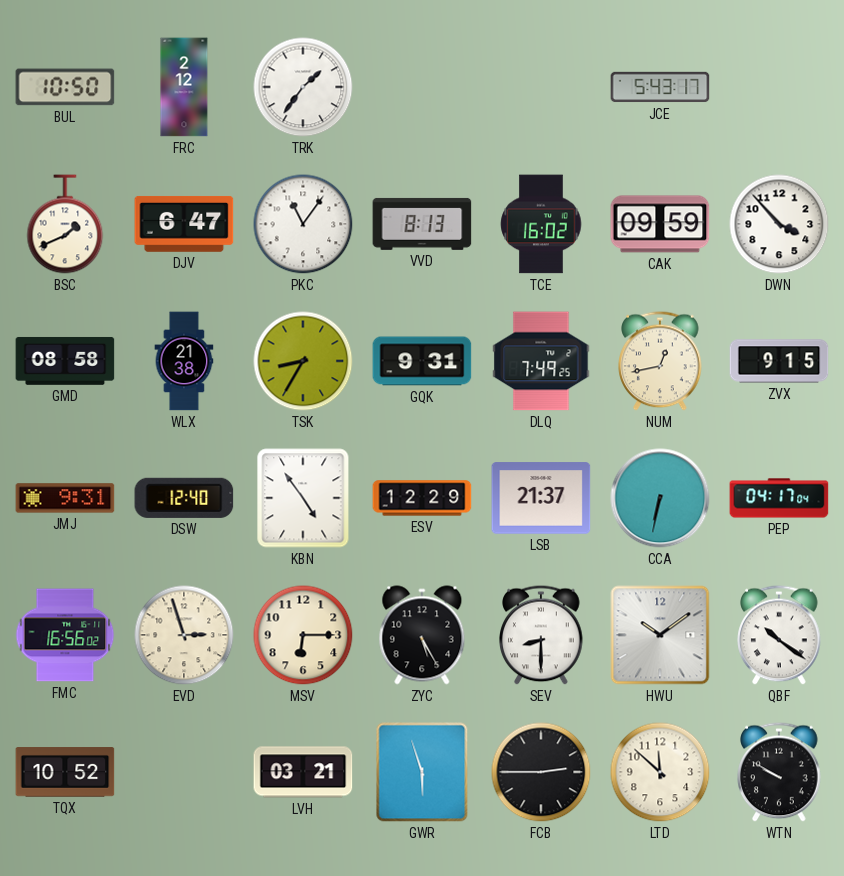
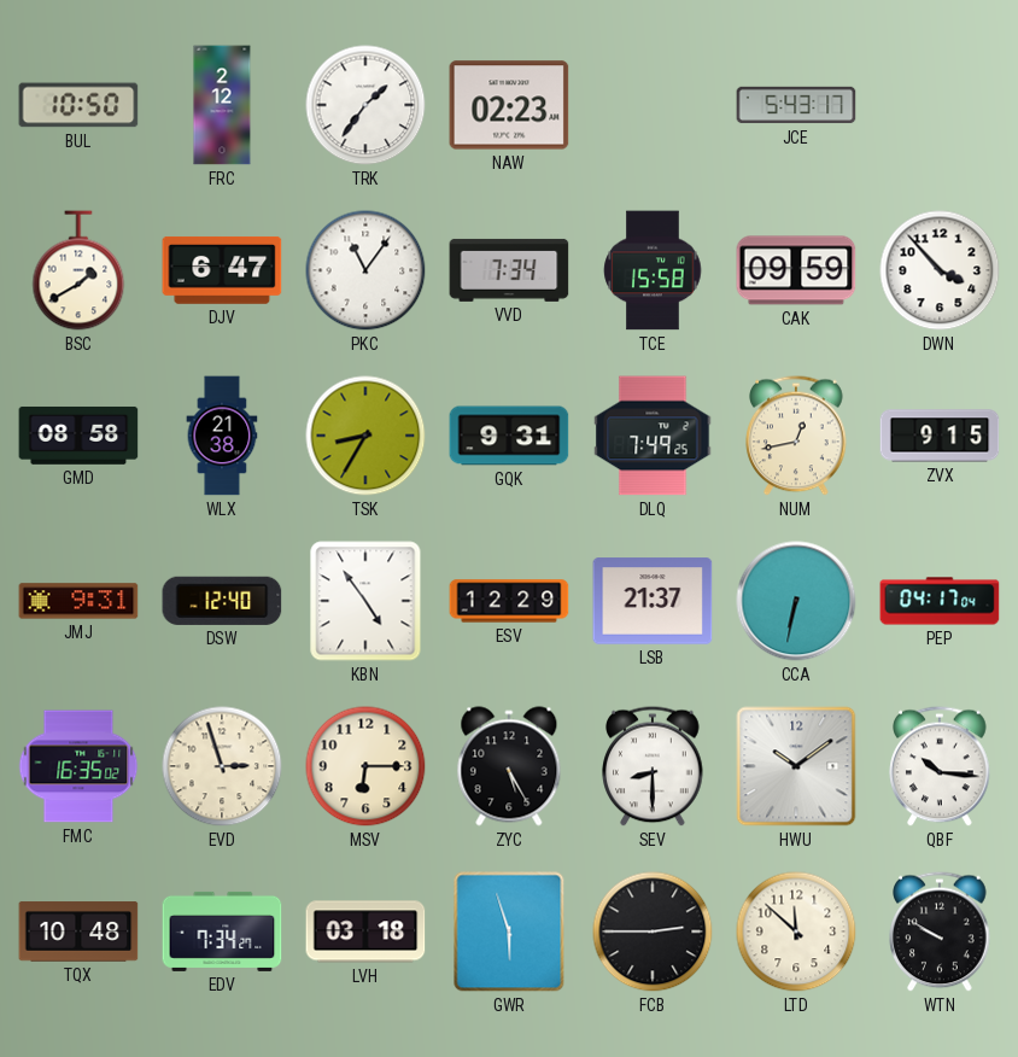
NAW: none -> 02:23
BSC: 1:41 -> 1:40
VVD: 8:13 -> 7:34
TCE: 16:02 -> 15:58
FMC: 16:56 -> 16:35
QBF: 10:21 -> 10:16
TQX: 10:52 -> 10:48
EDV: none -> 7:34
LVH: 03:21 -> 03:18
